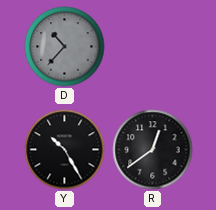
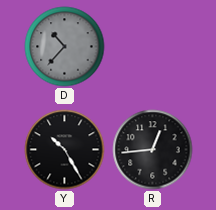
R: 12:39 -> 12:44
